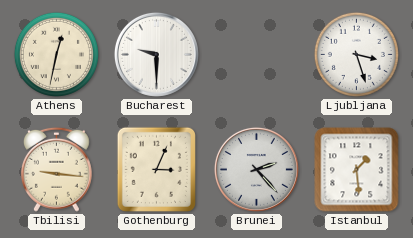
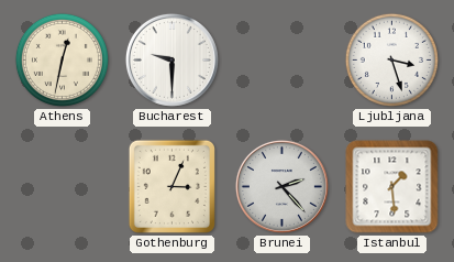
Tbilisi: 9:16 -> none
